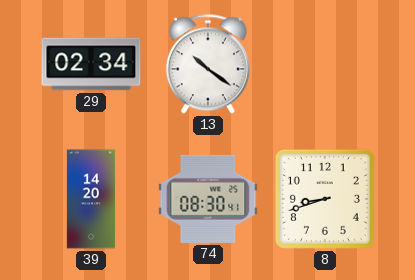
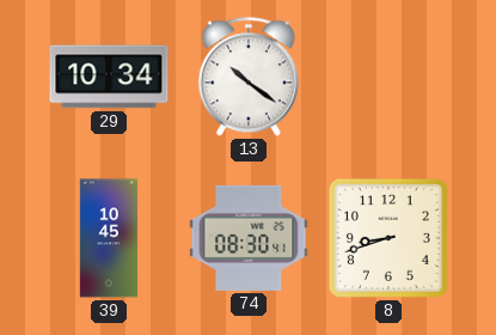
29: 02:34 -> 10:34
39: 14:20 -> 10:45
